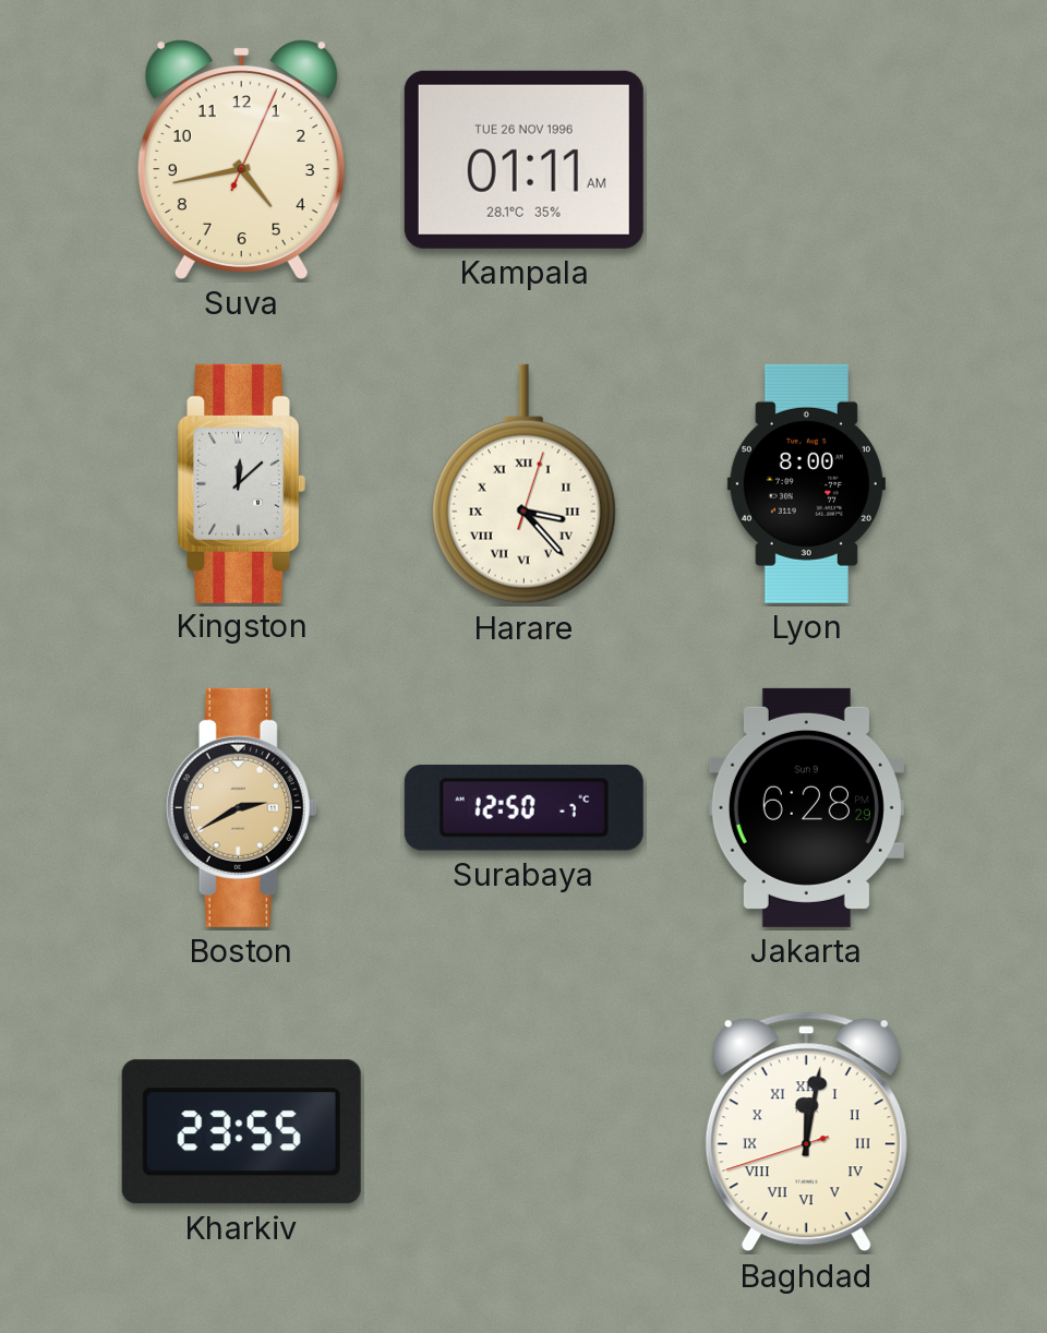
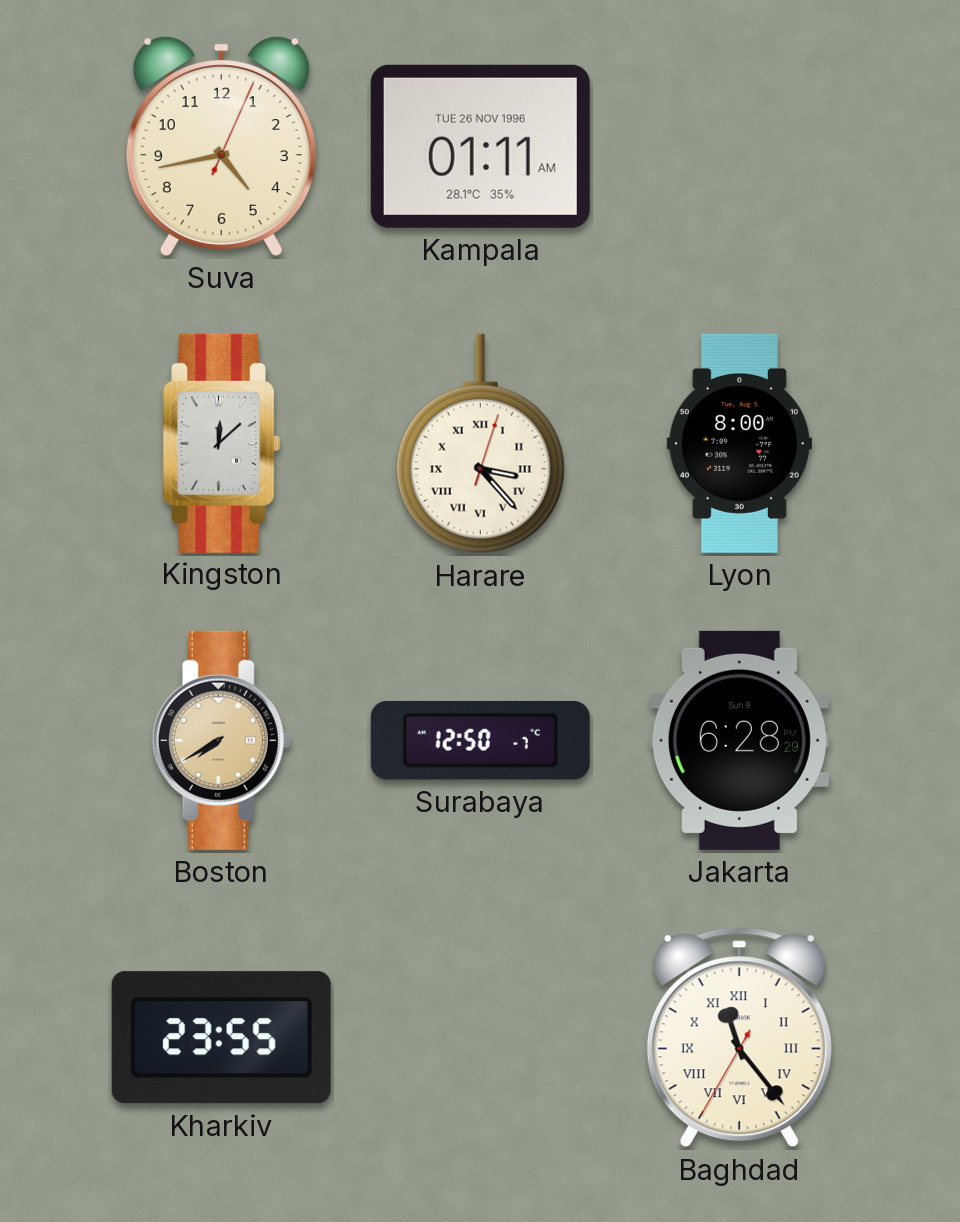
Boston: 2:40 -> 7:40
Baghdad: 12:01 -> 11:23
